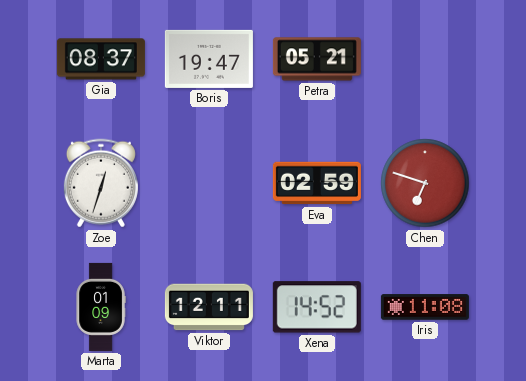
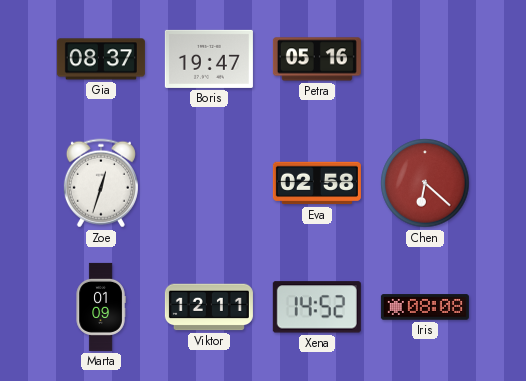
Petra: 05:21 -> 05:16
Eva: 02:59 -> 02:58
Chen: 6:48 -> 6:22
Iris: 11:08 -> 08:08
